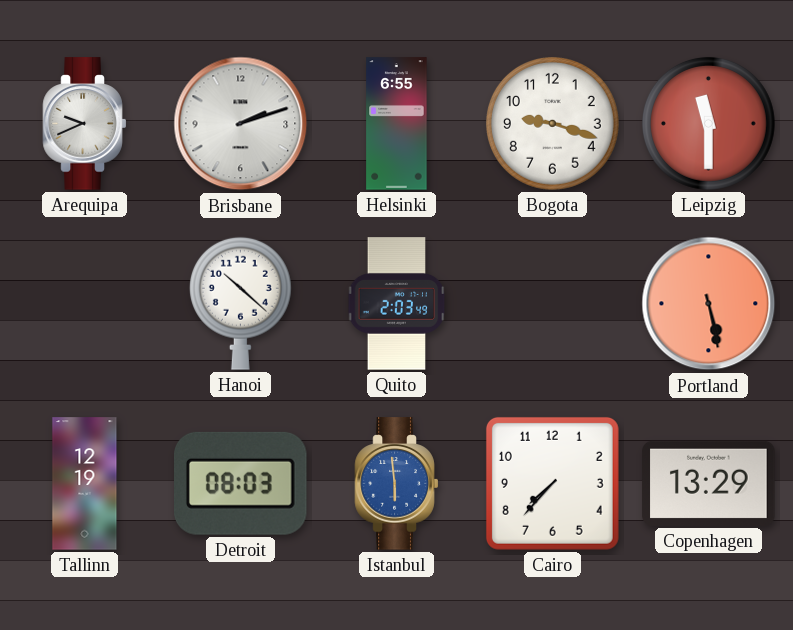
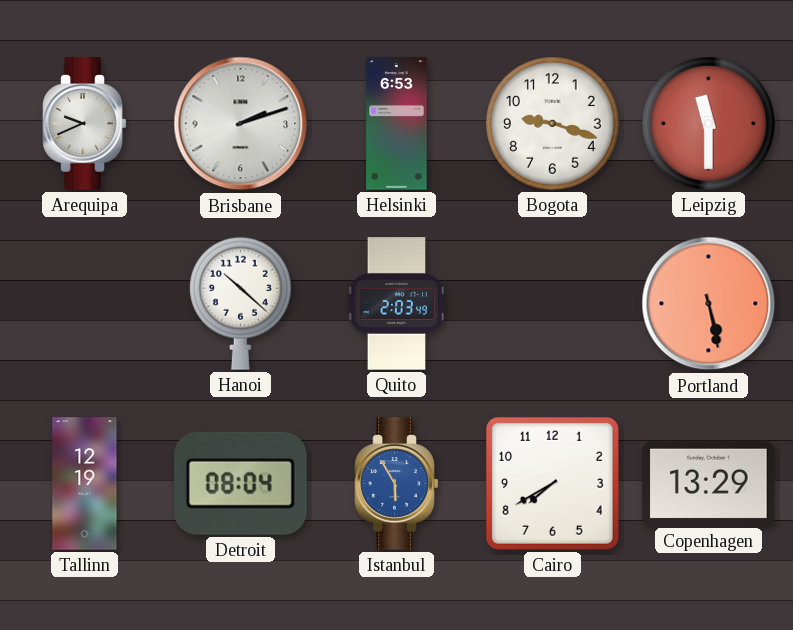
Helsinki: 6:55 -> 6:53
Detroit: 08:03 -> 08:04
Istanbul: 5:59 -> 5:55
Cairo: 7:37 -> 7:40
